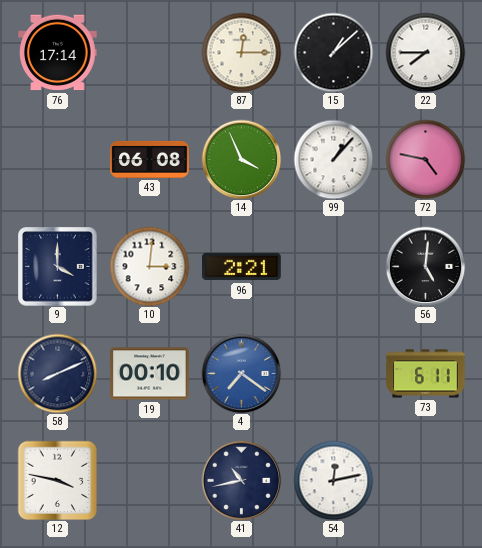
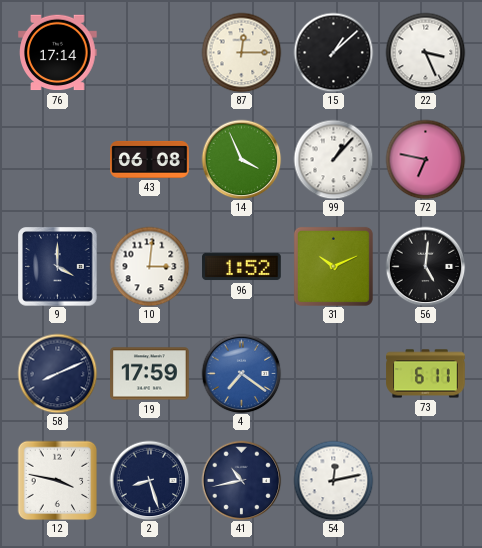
22: 7:45 -> 3:26
72: 4:47 -> 6:47
96: 2:21 -> 1:52
31: none -> 10:11
19: 00:10 -> 17:59
2: none -> 8:27
